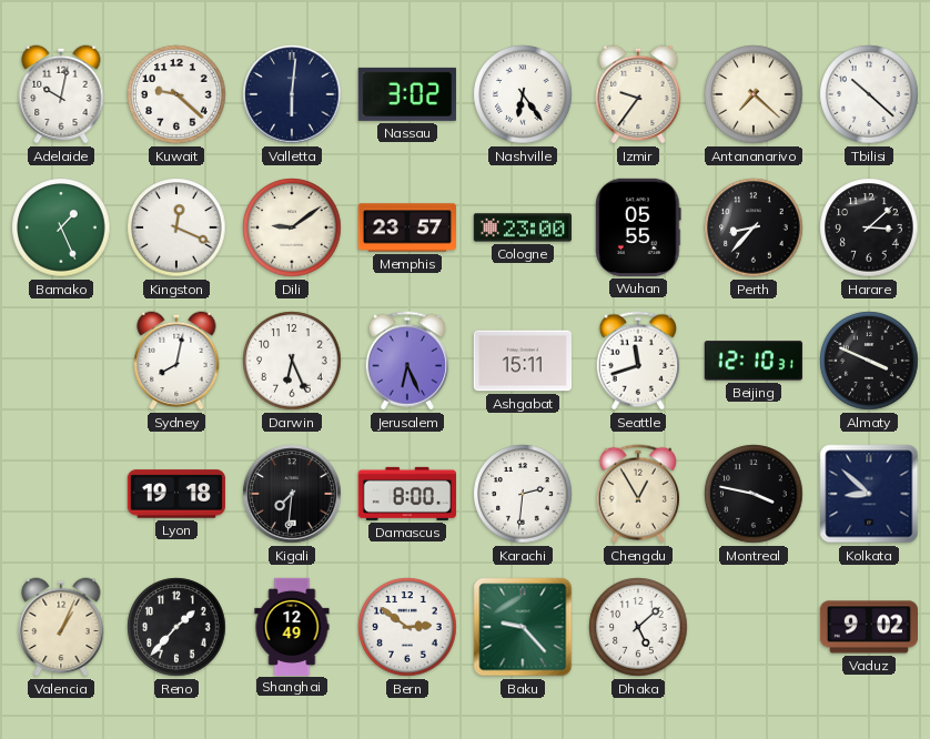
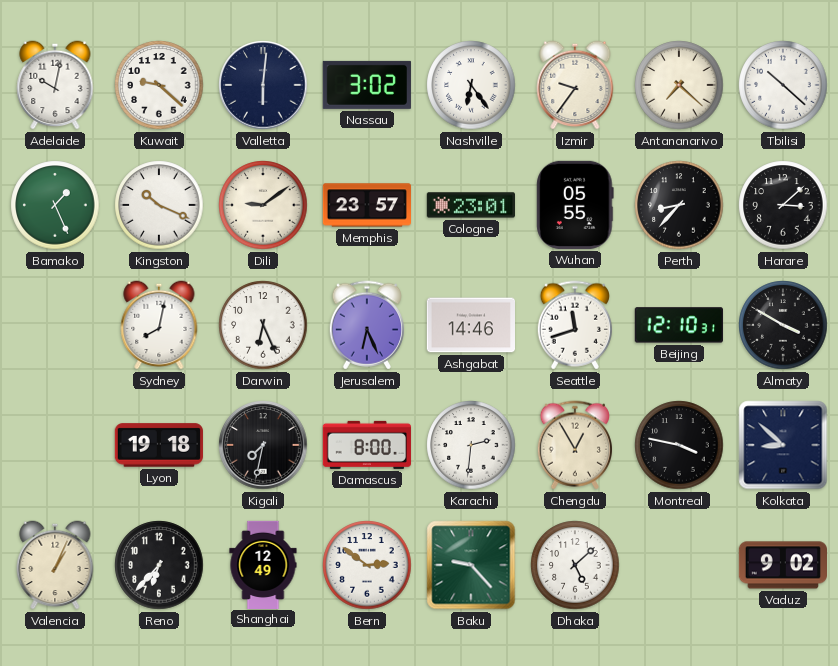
Kingston: 12:19 -> 10:19
Cologne: 23:00 -> 23:01
Ashgabat: 15:11 -> 14:46
Almaty: 3:49 -> 3:50
Kigali: 7:31 -> 7:32
Reno: 1:37 -> 6:37
